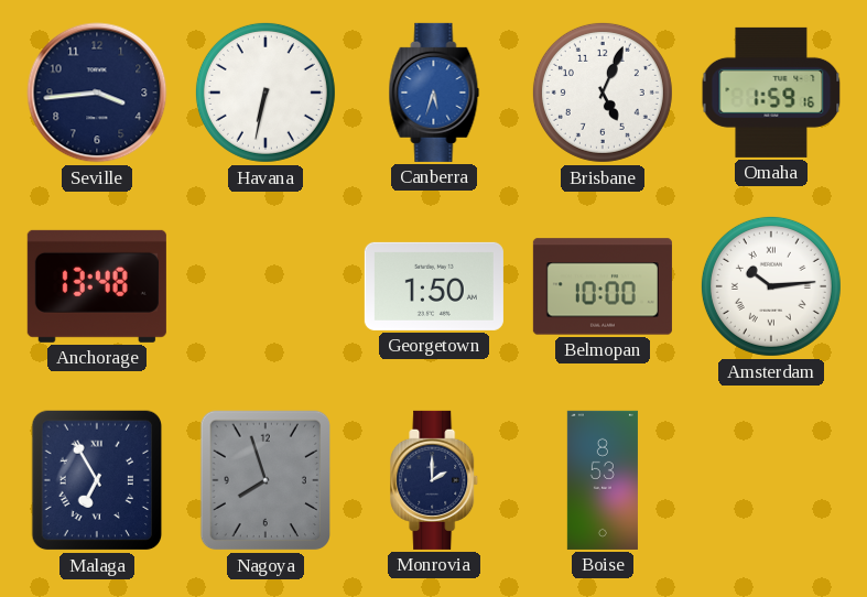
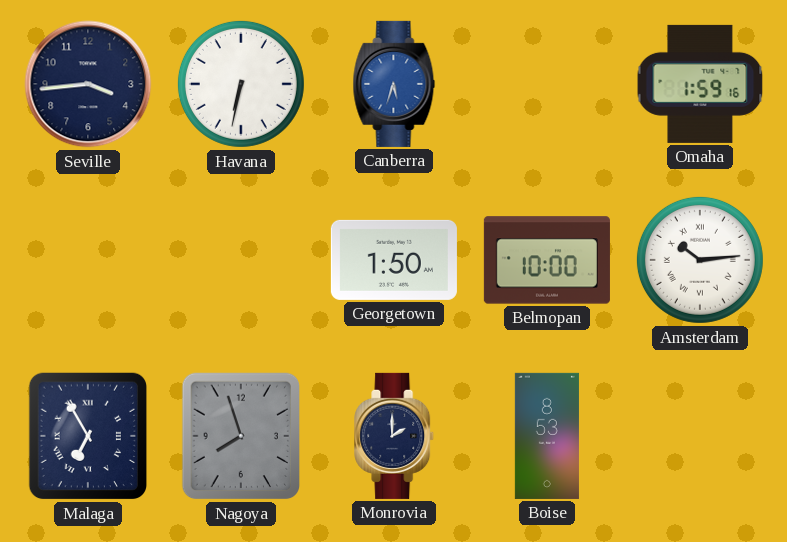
Brisbane: 5:04 -> none
Anchorage: 13:48 -> none
